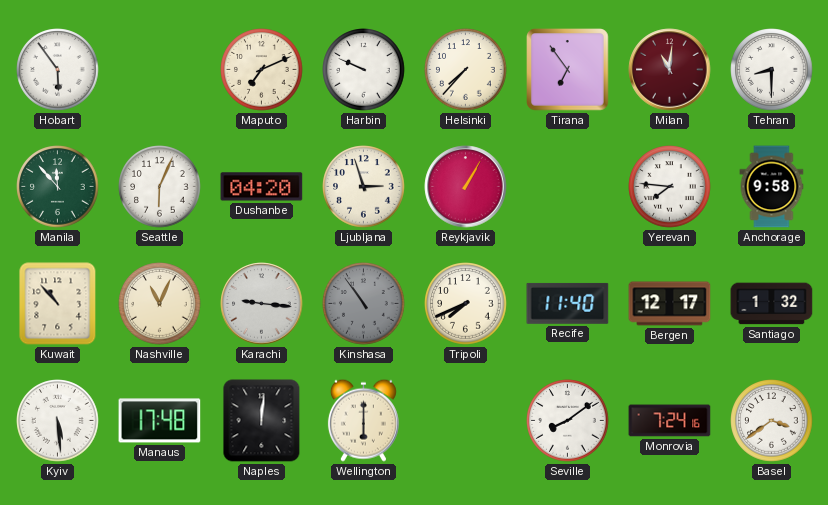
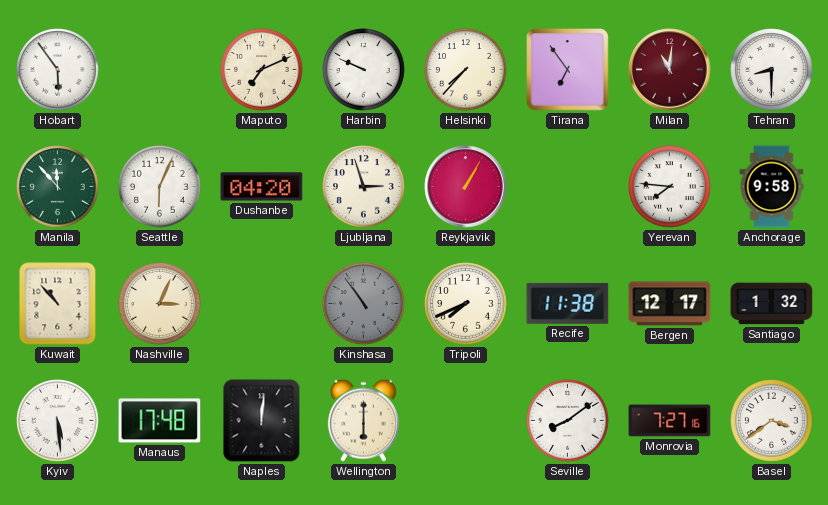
Nashville: 11:04 -> 3:04
Karachi: 9:16 -> none
Recife: 11:40 -> 11:38
Monrovia: 7:24 -> 7:27
